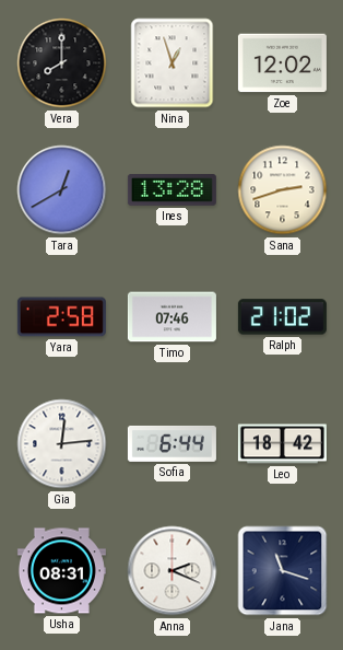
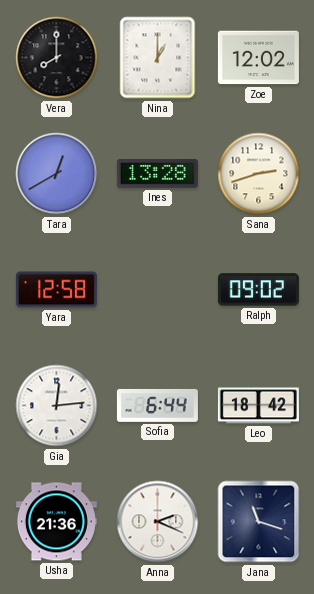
Nina: 12:57 -> 1:00
Yara: 2:58 -> 12:58
Timo: 07:46 -> none
Ralph: 21:02 -> 09:02
Usha: 08:31 -> 21:36
